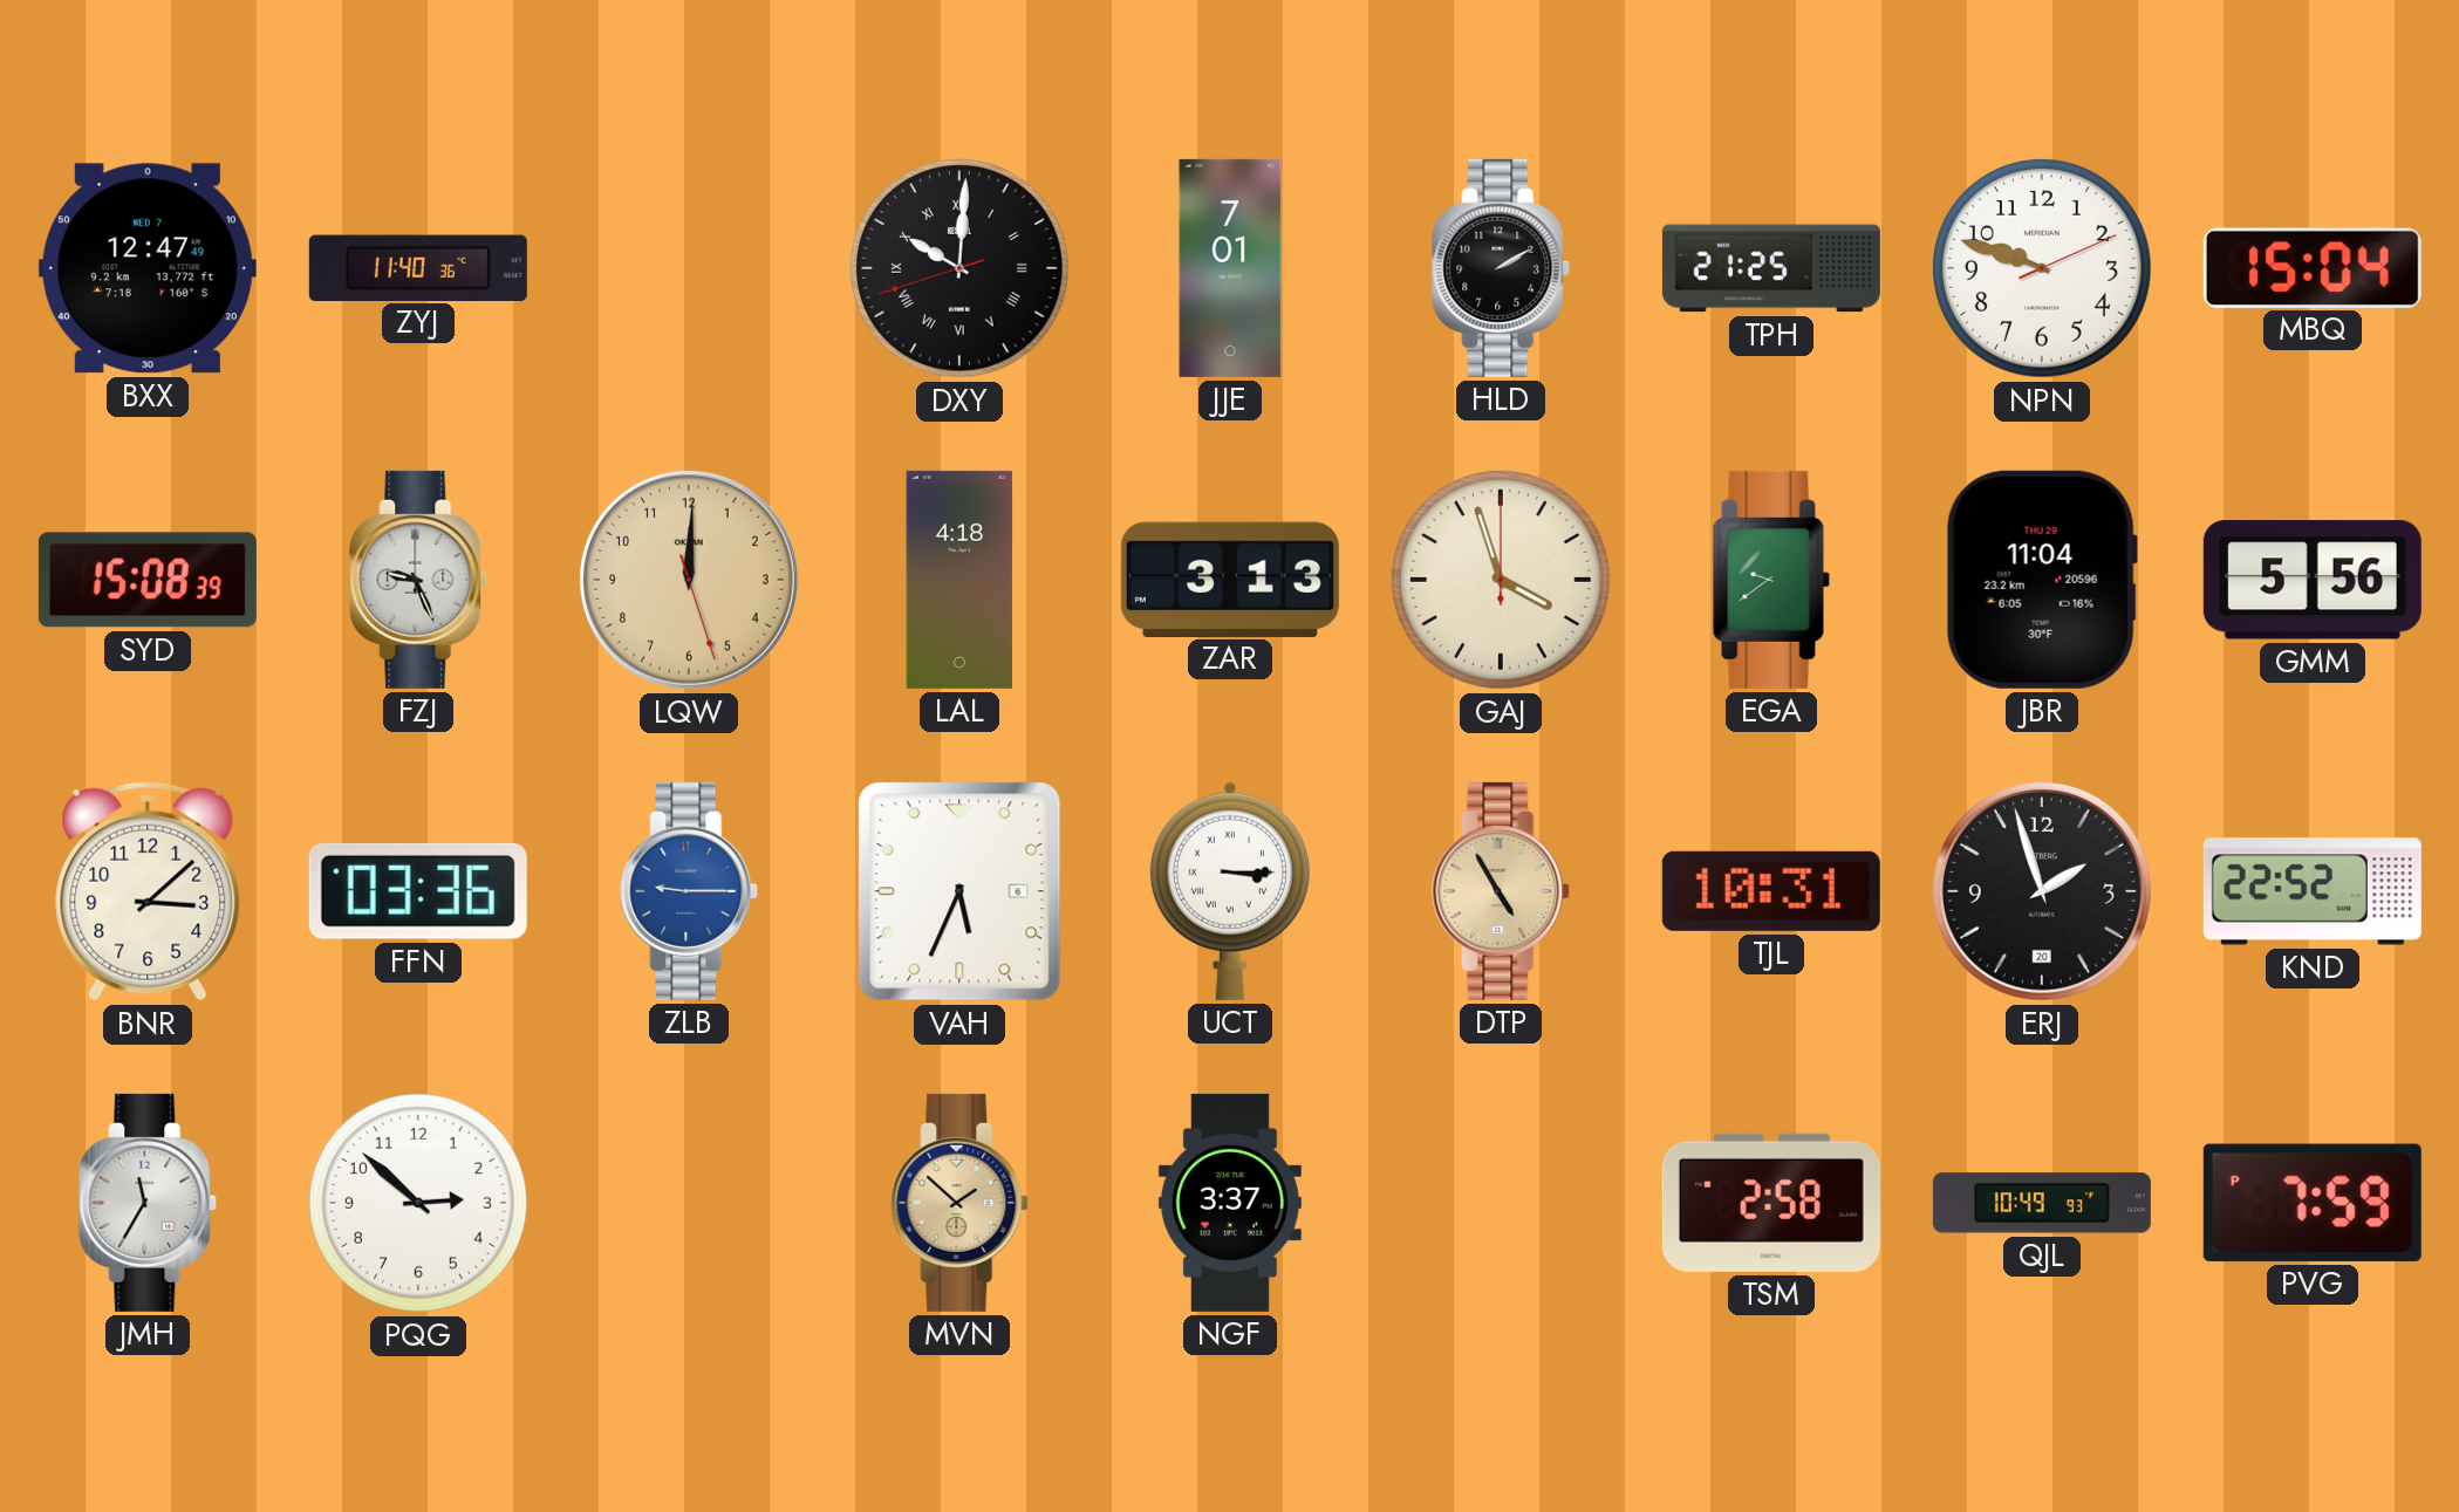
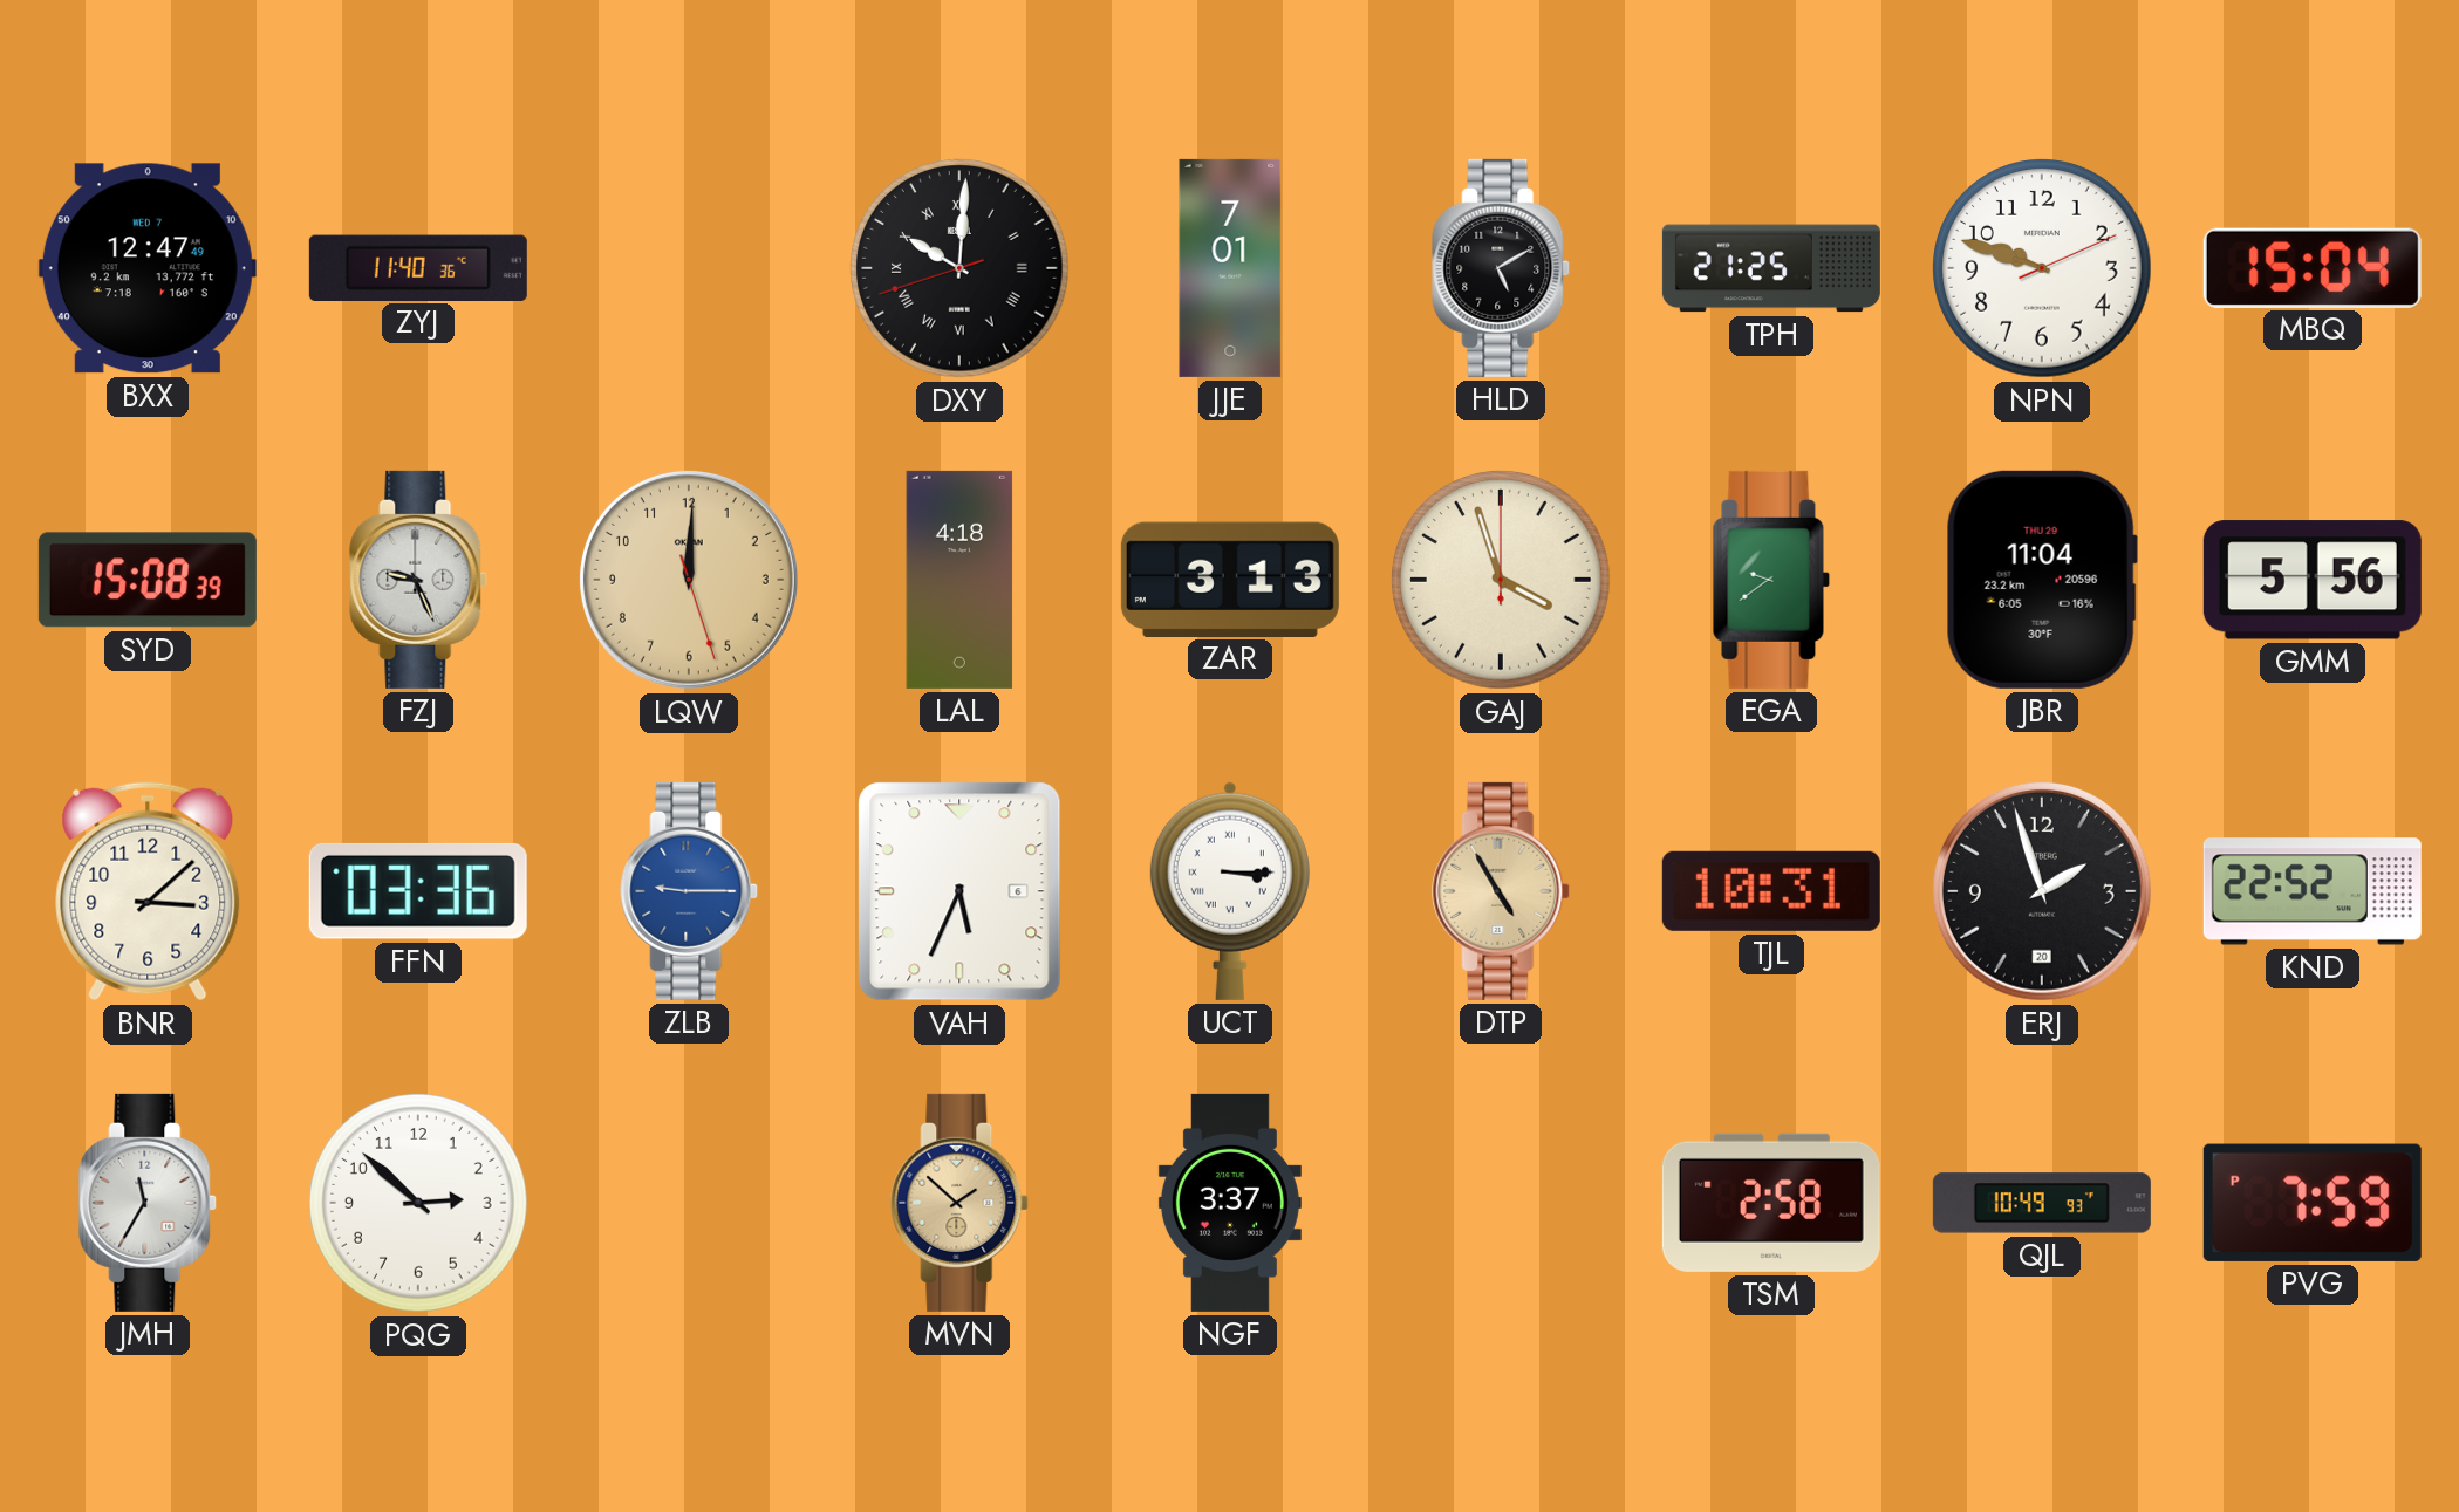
HLD: 2:10 -> 5:10
